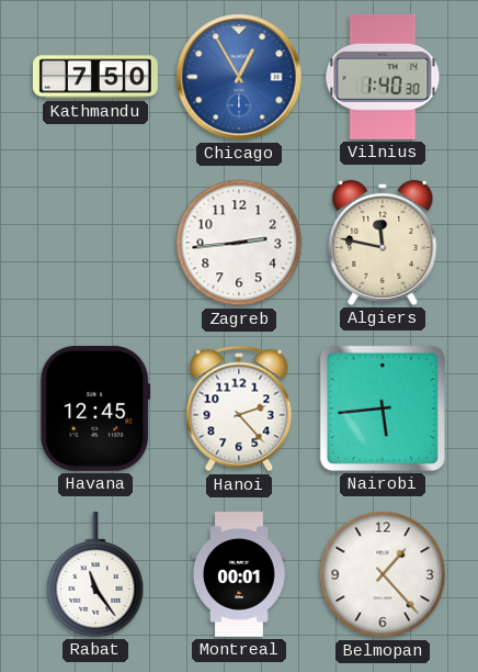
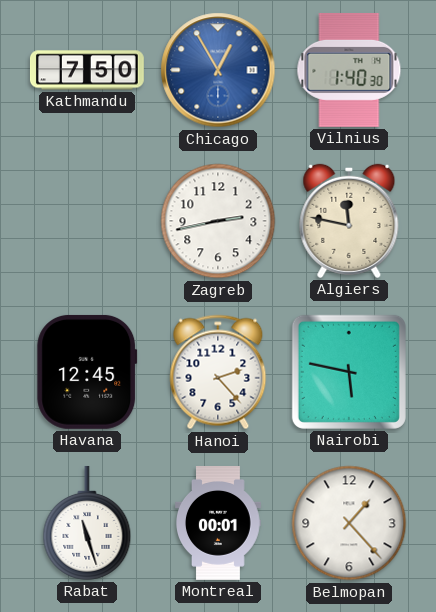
Zagreb: 2:44 -> 2:43
Nairobi: 5:44 -> 5:47
Rabat: 11:24 -> 11:27
